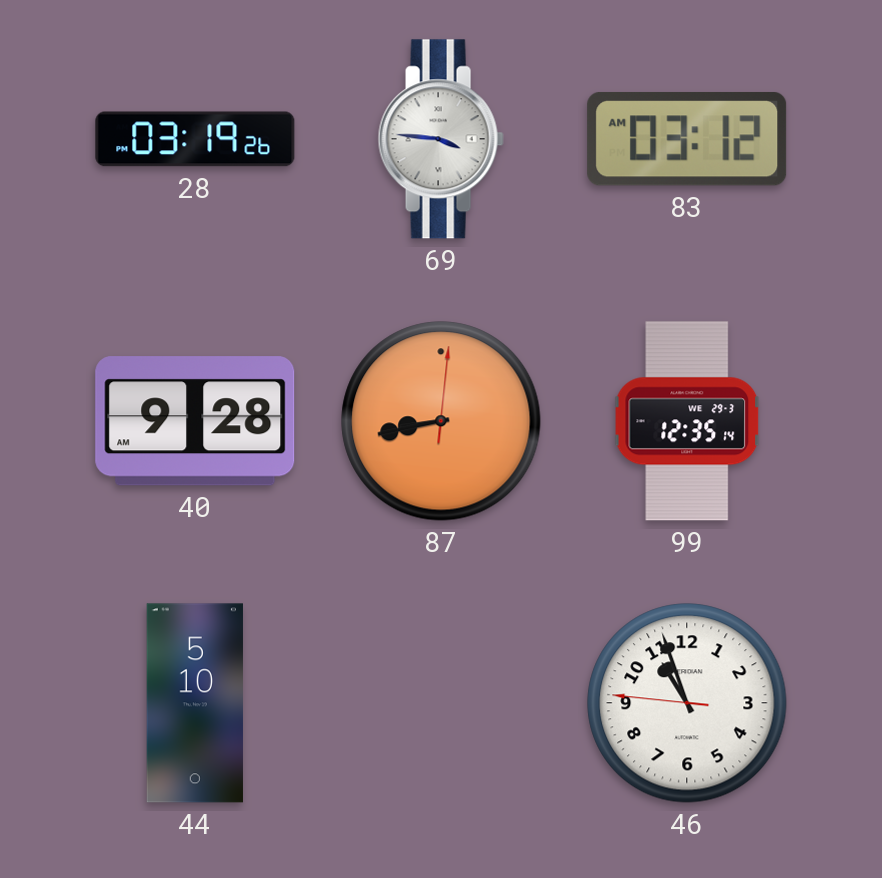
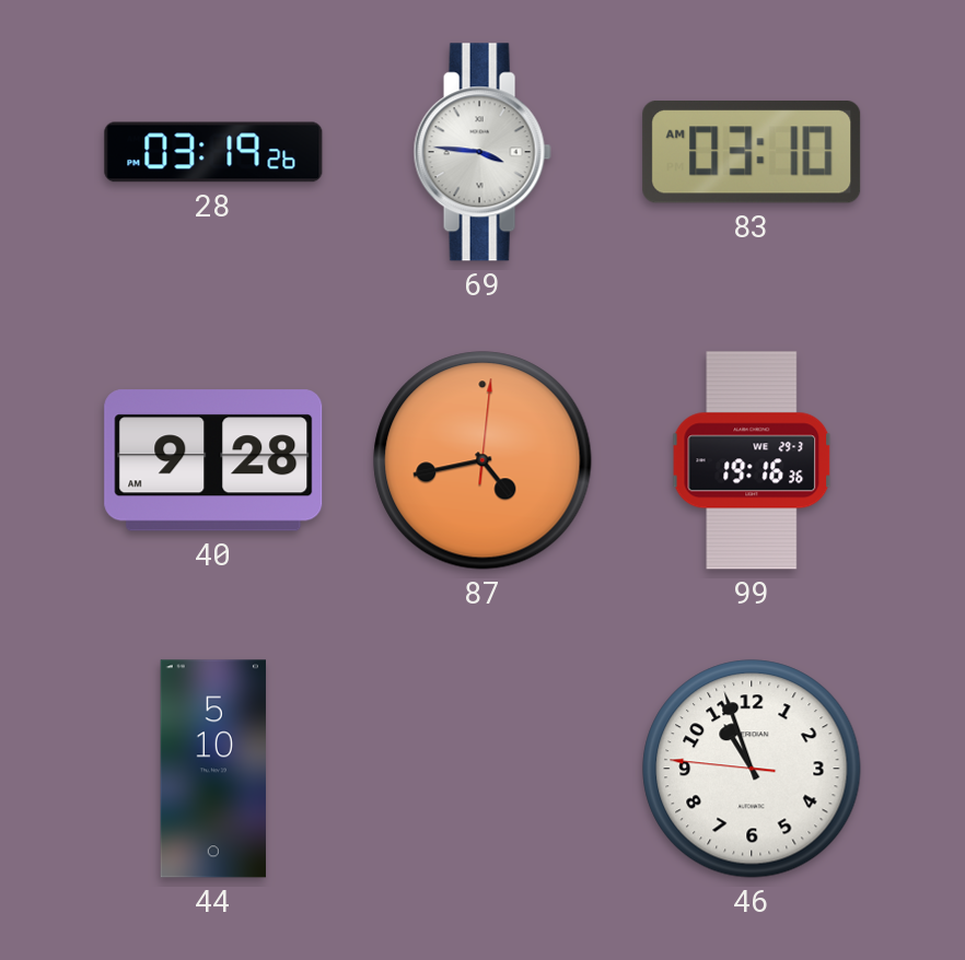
83: 03:12 -> 03:10
87: 8:43 -> 4:43
99: 12:35 -> 19:16
